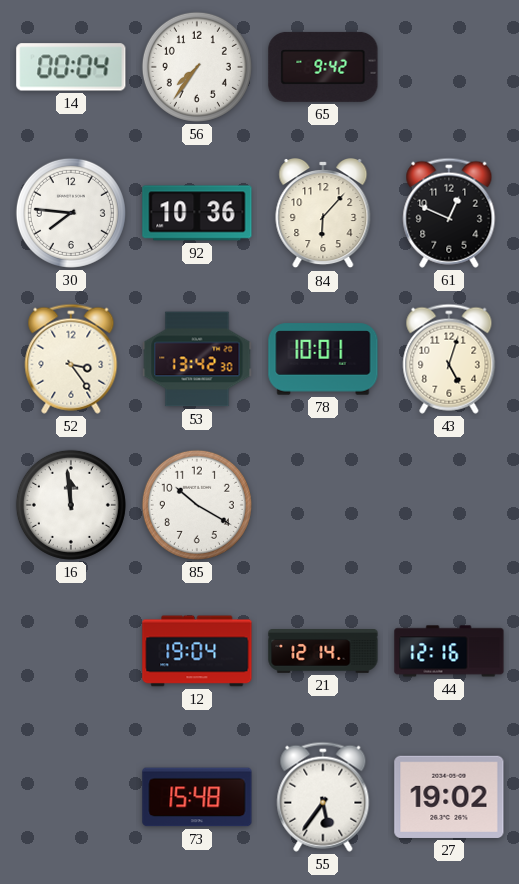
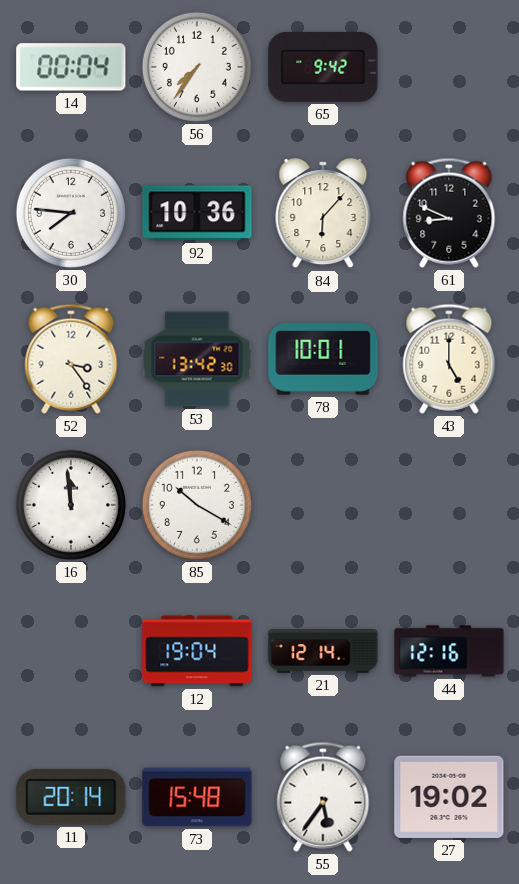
61: 12:49 -> 8:49
43: 5:03 -> 5:00
11: none -> 20:14
